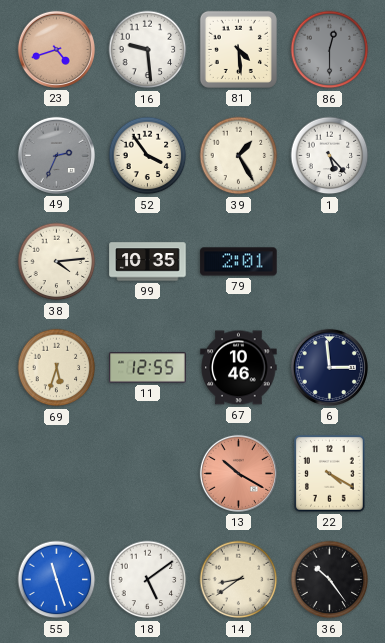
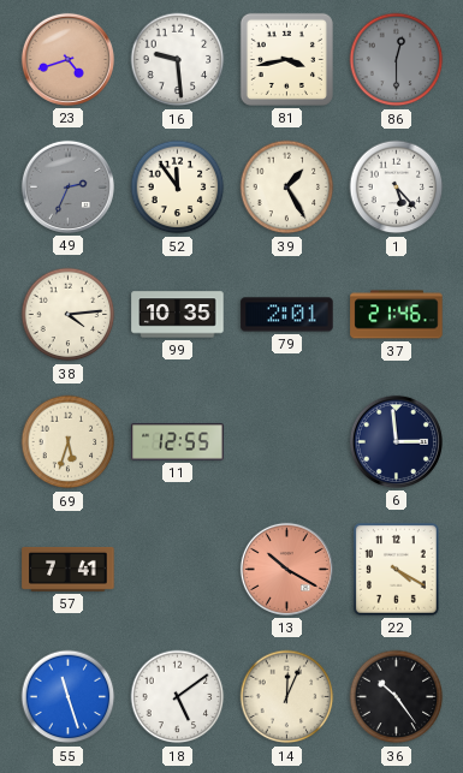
81: 4:29 -> 3:43
52: 3:54 -> 11:54
37: none -> 21:46
67: 10:46 -> none
57: none -> 7:41
14: 8:39 -> 12:04
